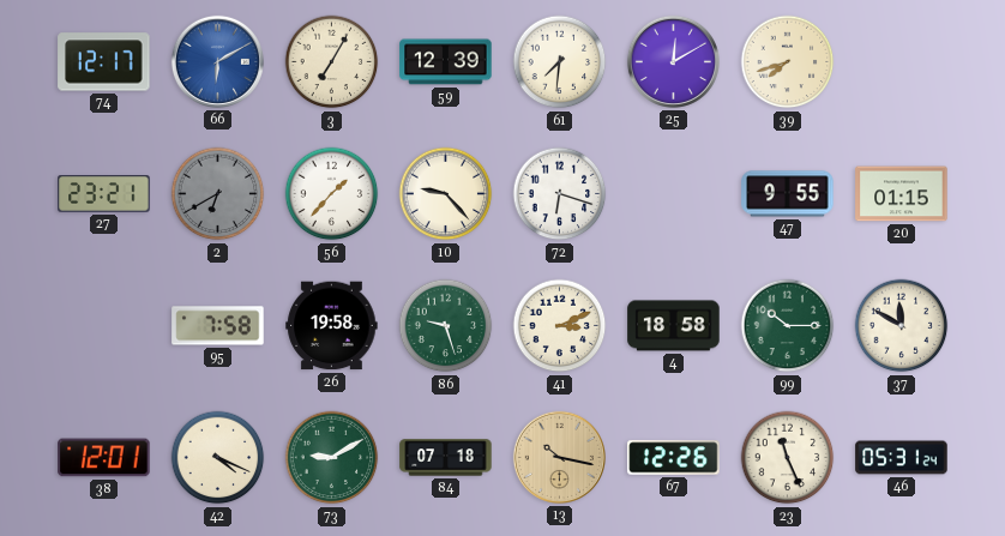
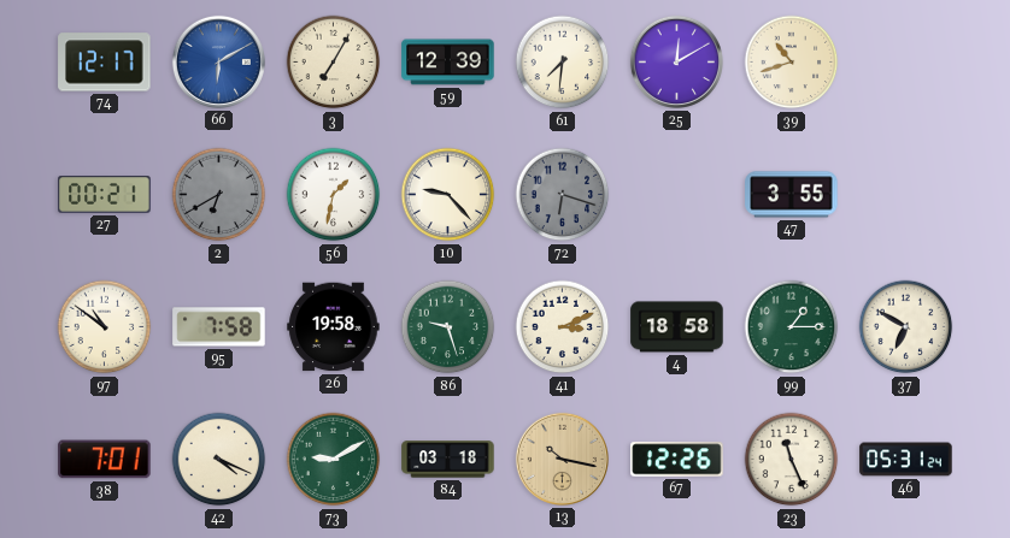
39: 7:42 -> 10:42
27: 23:21 -> 00:21
56: 1:37 -> 1:32
72 dial: white -> grey
47: 9:55 -> 3:55
20: 01:15 -> none
97: none -> 10:51
99: 10:15 -> 1:15
37: 11:50 -> 6:50
38: 12:01 -> 7:01
84: 07:18 -> 03:18
